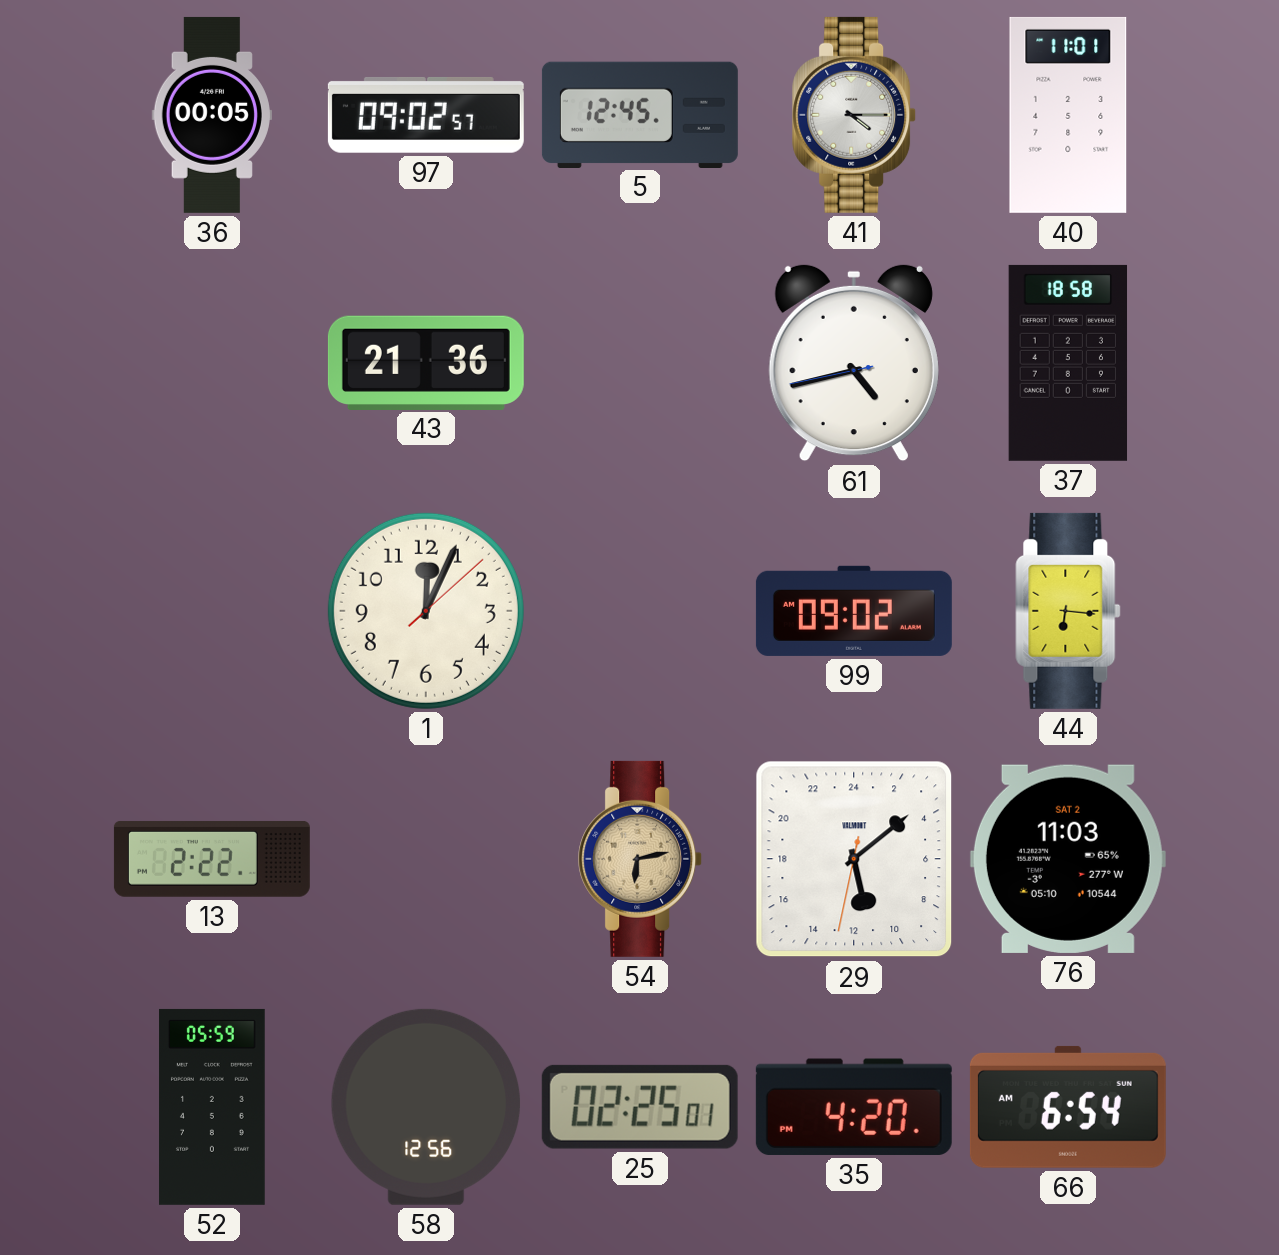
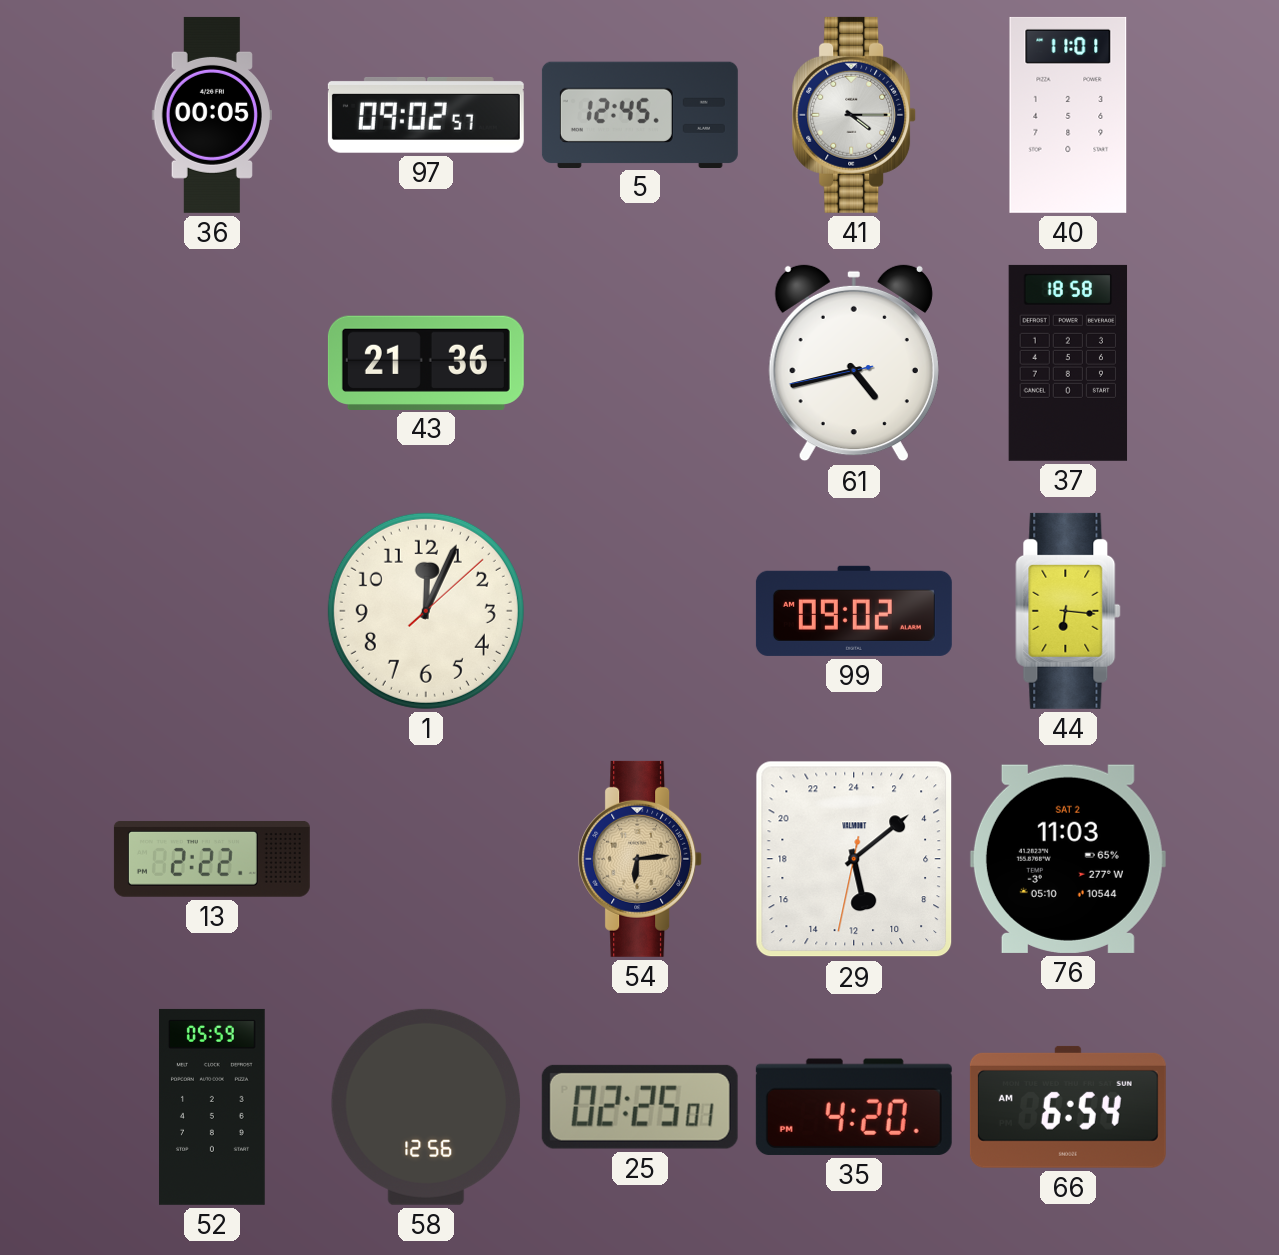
54: 6:13 -> 6:14
